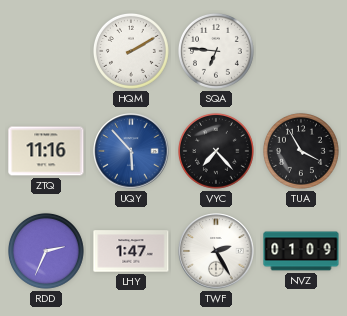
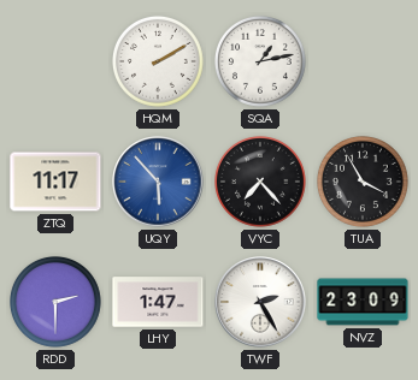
SQA: 6:46 -> 1:13
ZTQ: 11:16 -> 11:17
RDD: 2:34 -> 2:30
NVZ: 01:09 -> 23:09
